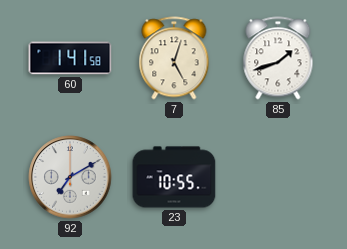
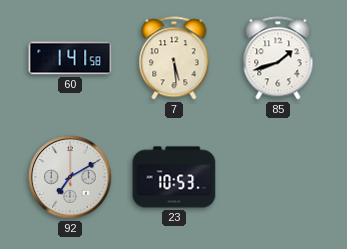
7: 5:03 -> 5:29
23: 10:55 -> 10:53
